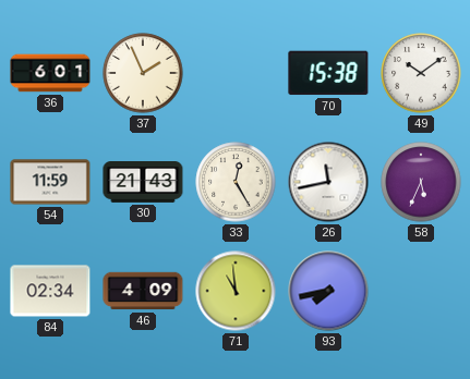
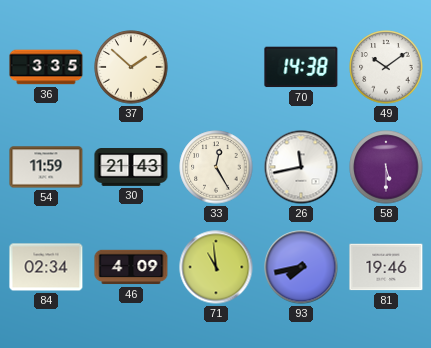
36: 6:01 -> 3:35
37: 1:56 -> 1:52
70: 15:38 -> 14:38
58: 5:34 -> 5:30
81: none -> 19:46
